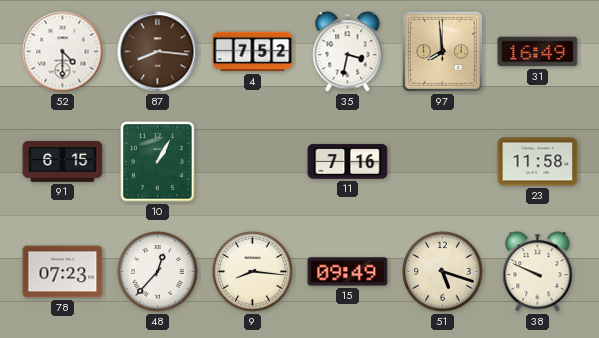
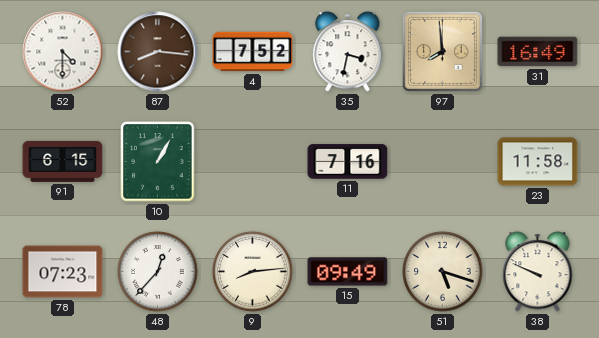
9: 8:16 -> 8:14
